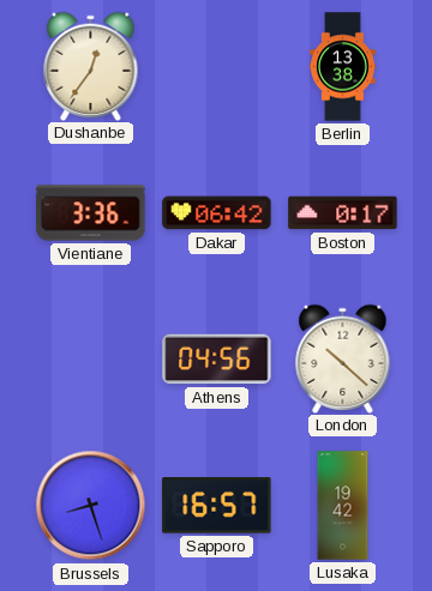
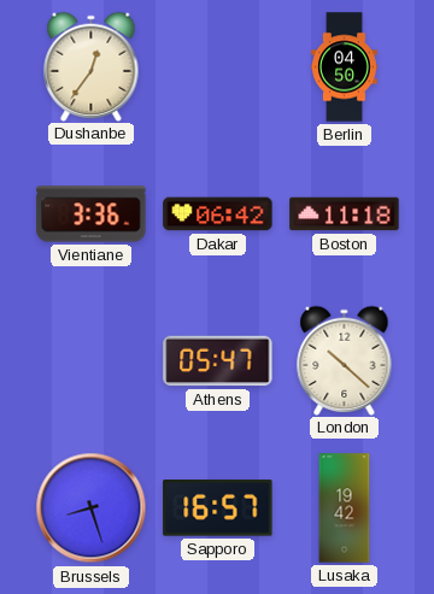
Berlin: 13:38 -> 04:50
Boston: 0:17 -> 11:18
Athens: 04:56 -> 05:47
